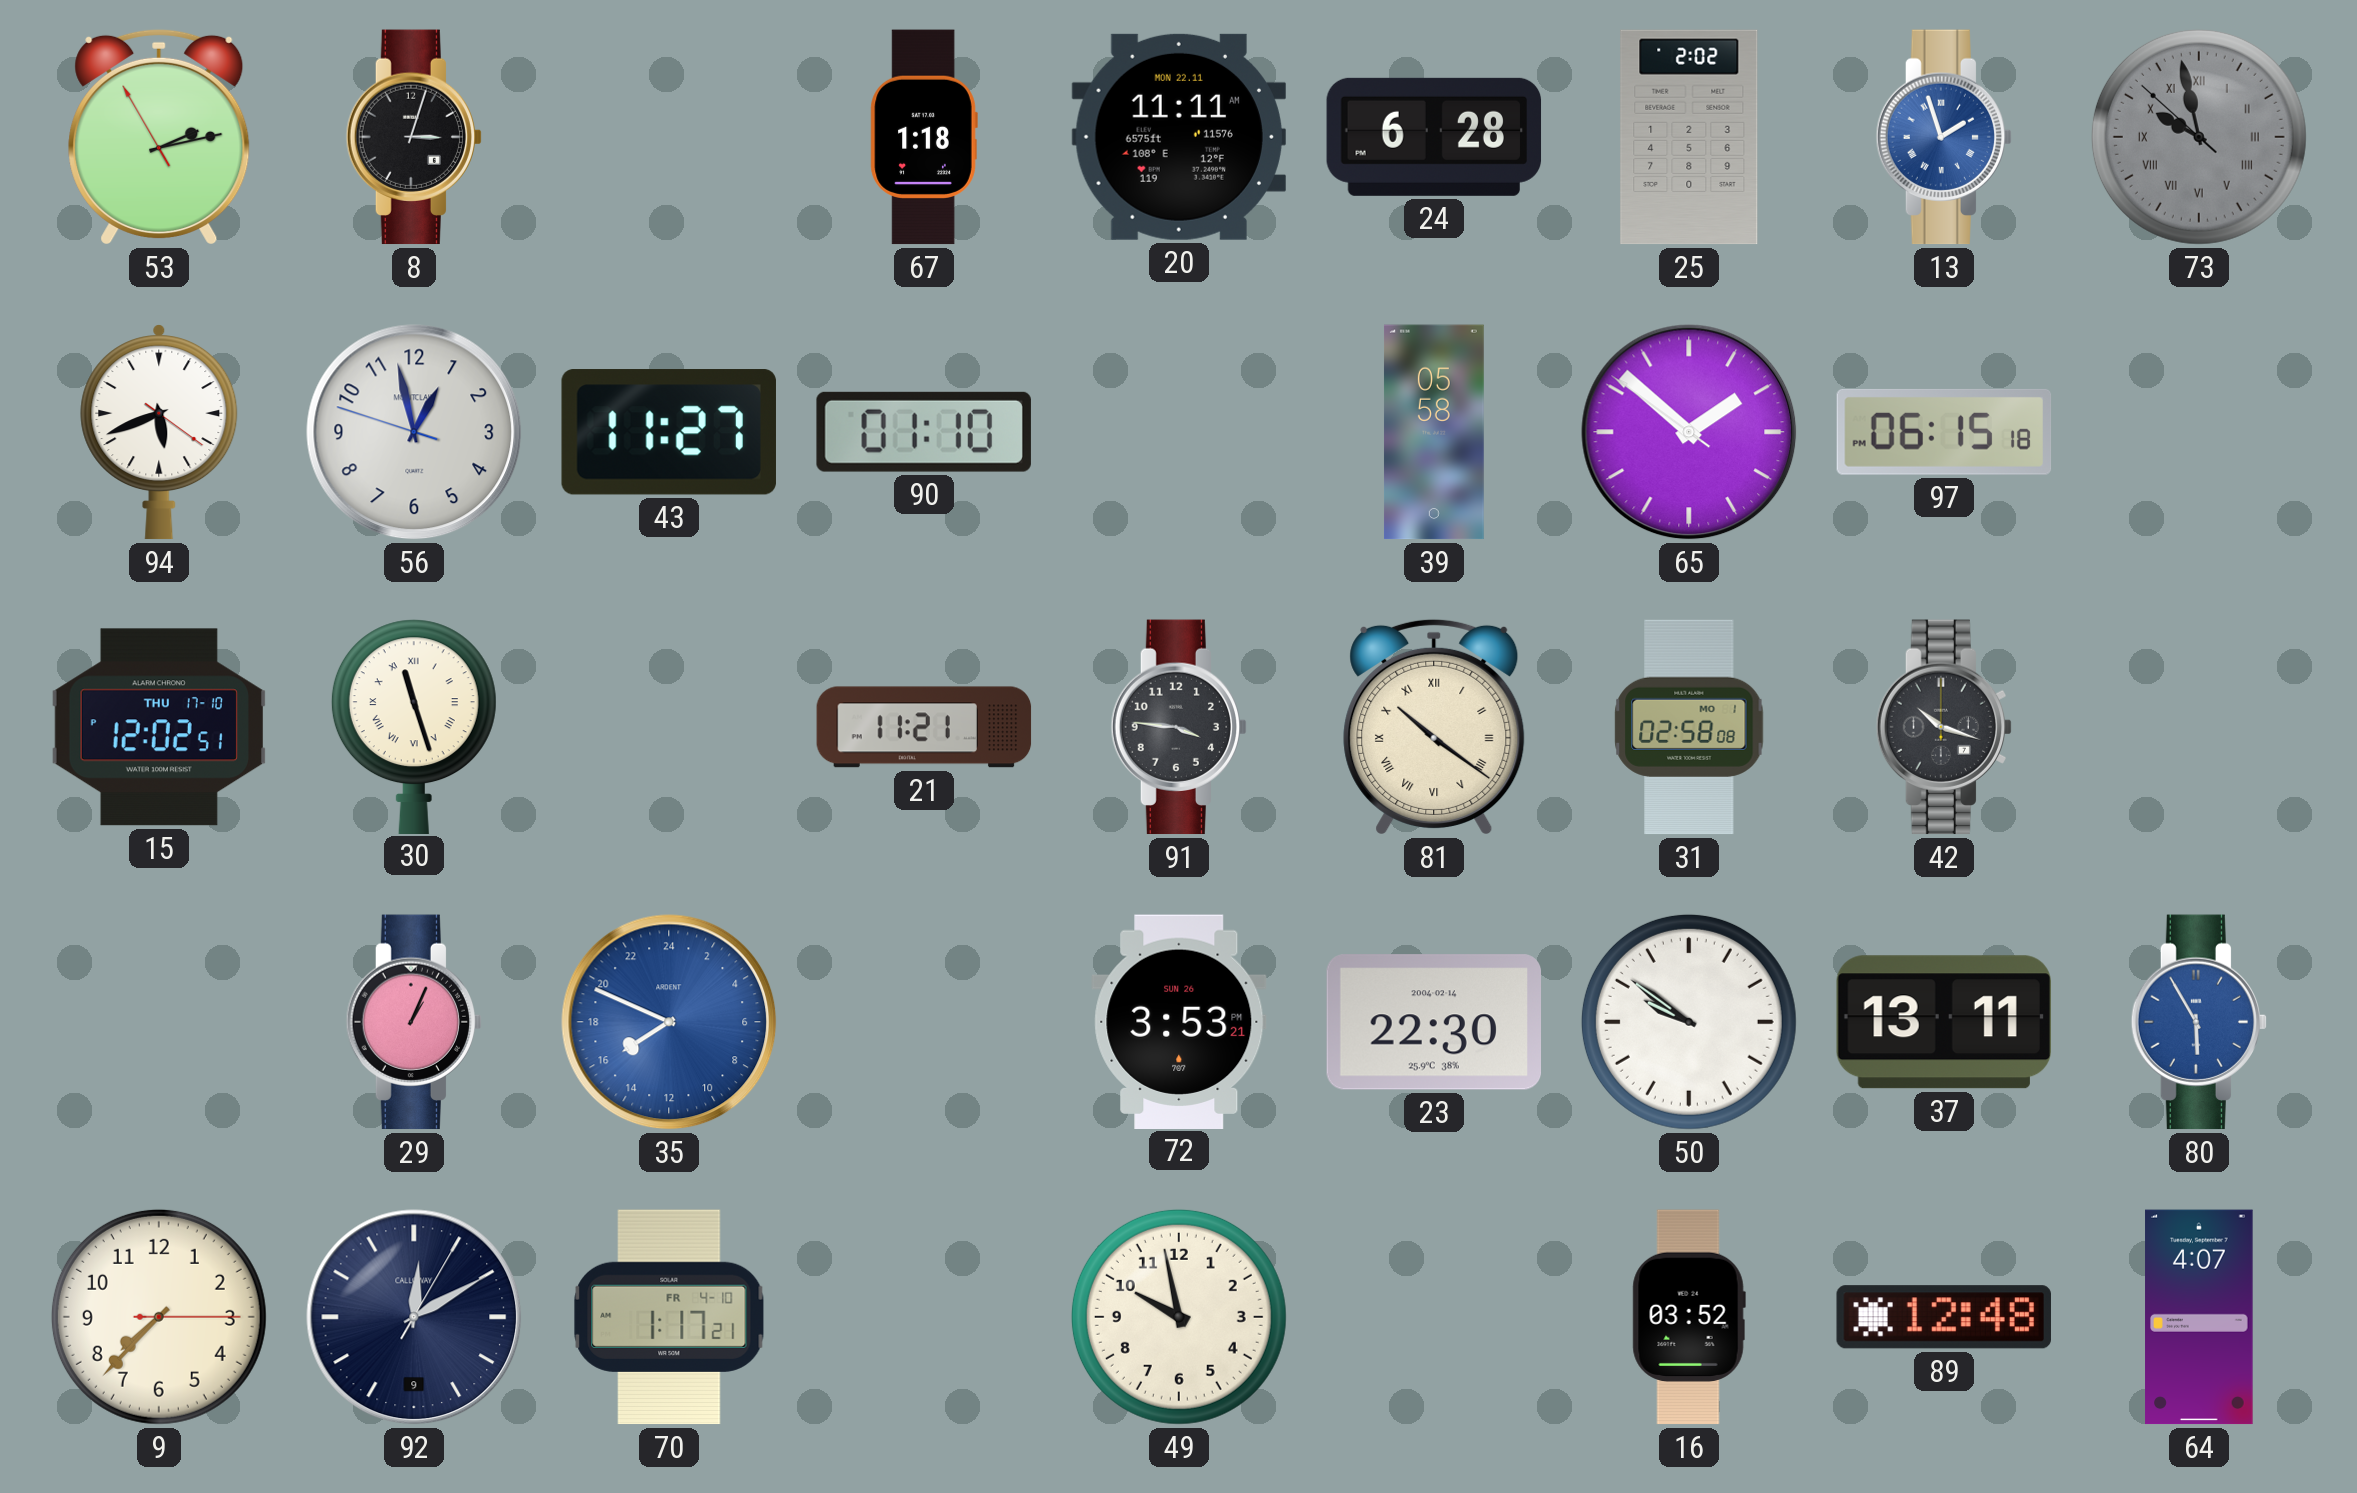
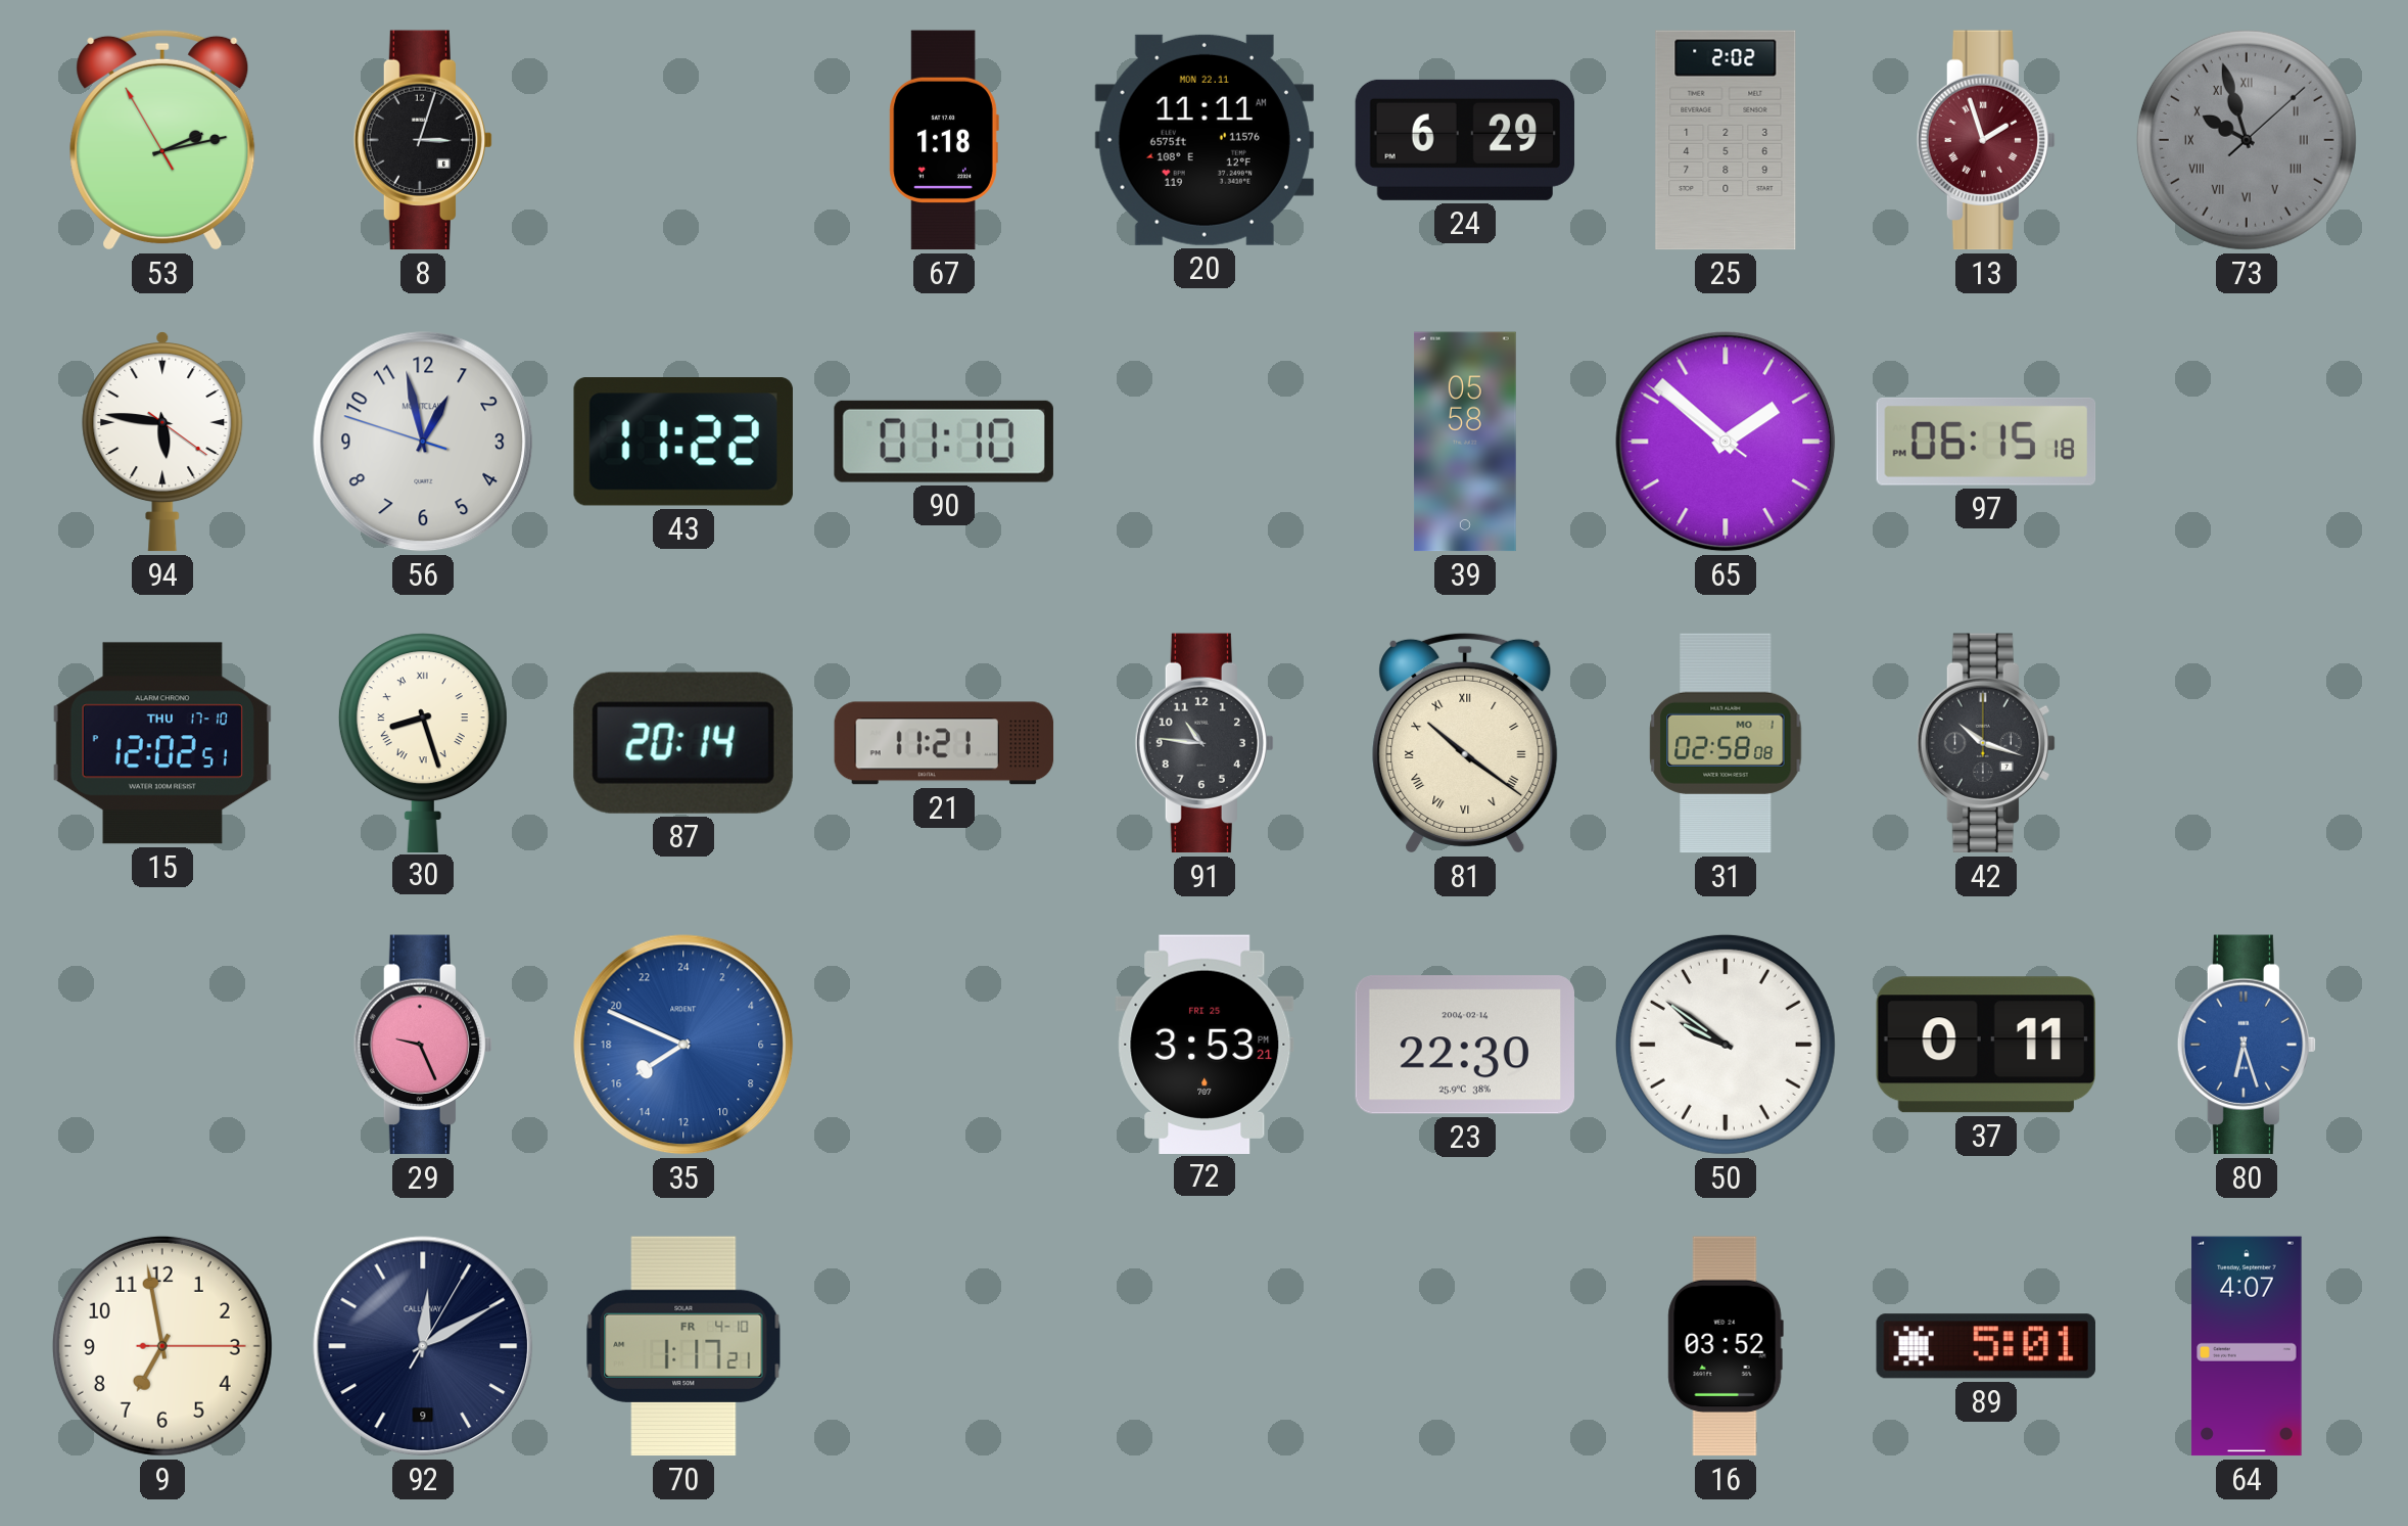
24: 6:28 -> 6:29
13 dial: blue -> burgundy
73: 9:57:52 -> 9:57:08
94: 5:41 -> 5:46
43: 11:27 -> 11:22
30: 11:27 -> 8:27
87: none -> 20:14
91: 3:46 -> 10:46
29: 1:04 -> 9:26
72 date: SUN 26 -> FRI 25
37: 13:11 -> 0:11
80: 5:55 -> 6:27
9: 7:37 -> 6:58
49: 9:58 -> none
89: 12:48 -> 5:01
